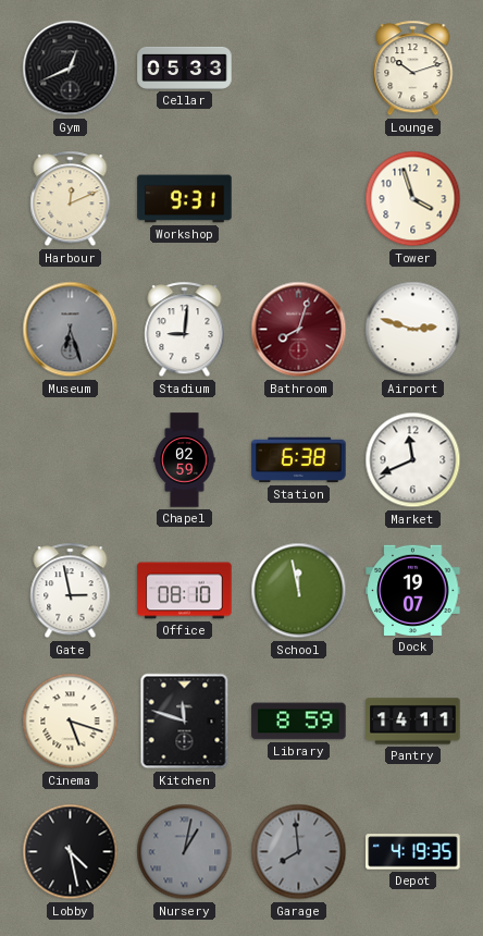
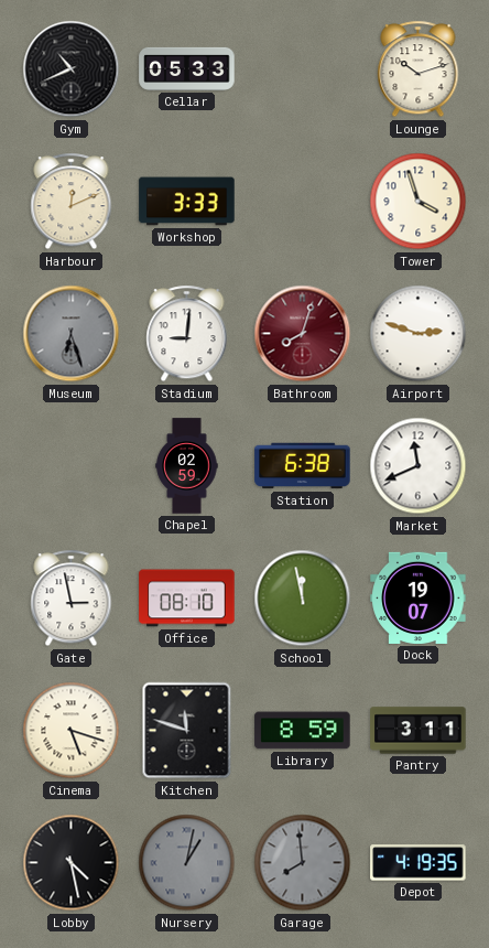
Gym: 12:41 -> 10:41
Workshop: 9:31 -> 3:33
Pantry: 14:11 -> 3:11
